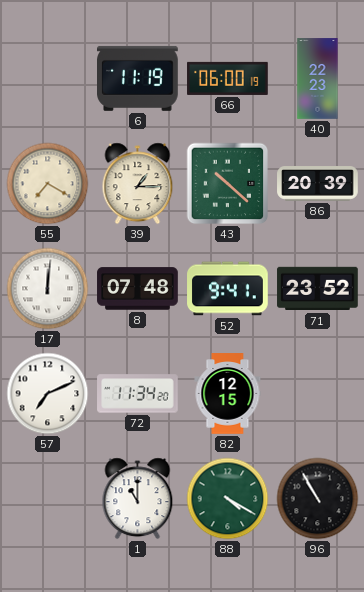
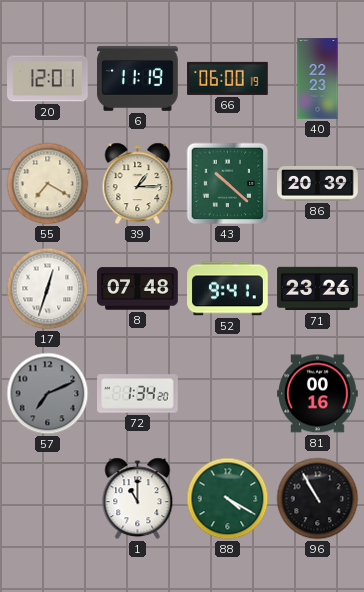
20: none -> 12:01
17: 12:01 -> 12:33
71: 23:52 -> 23:26
57 dial: white -> grey
72: 11:34 -> 1:34
82: 12:15 -> none
81: none -> 00:16
